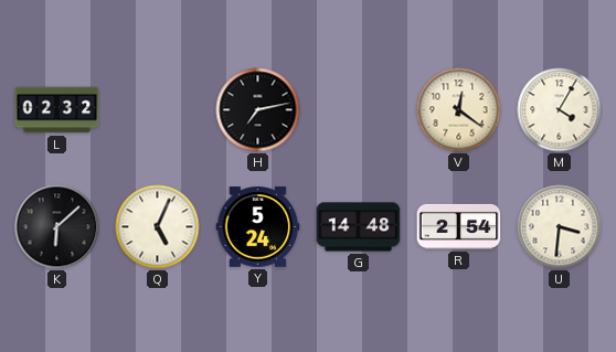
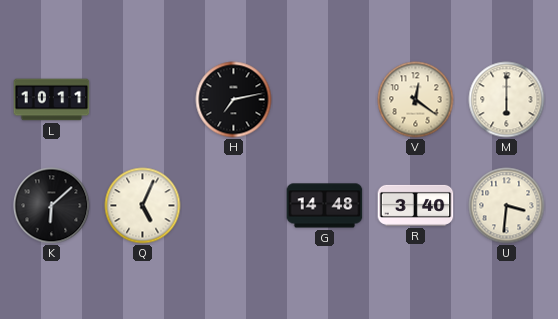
L: 02:32 -> 10:11
M: 4:05 -> 6:00
Y: 5:24 -> none
R: 2:54 -> 3:40
